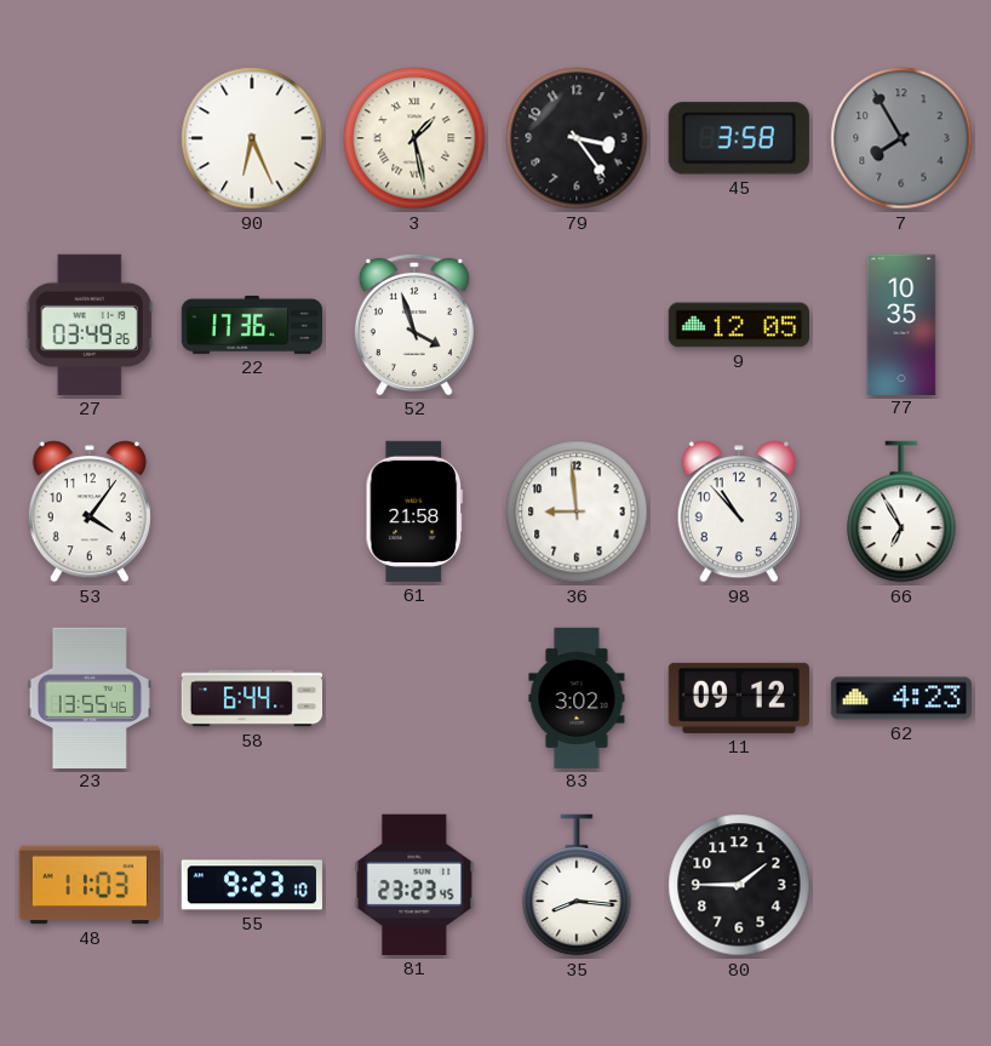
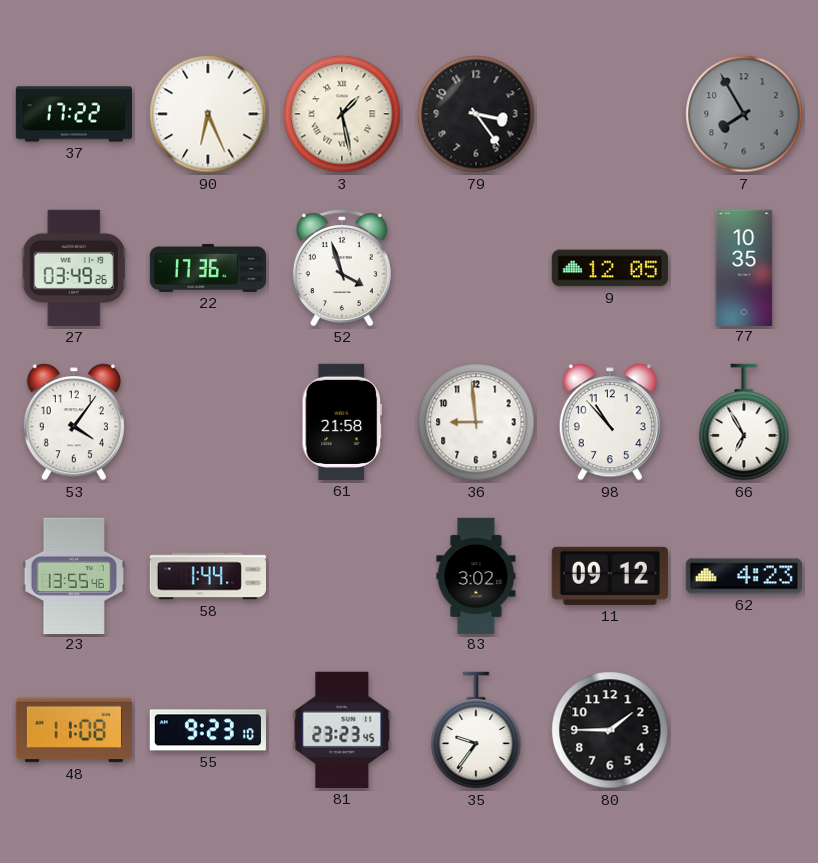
37: none -> 17:22
45: 3:58 -> none
58: 6:44 -> 1:44
48: 11:03 -> 11:08
35: 8:16 -> 9:36
